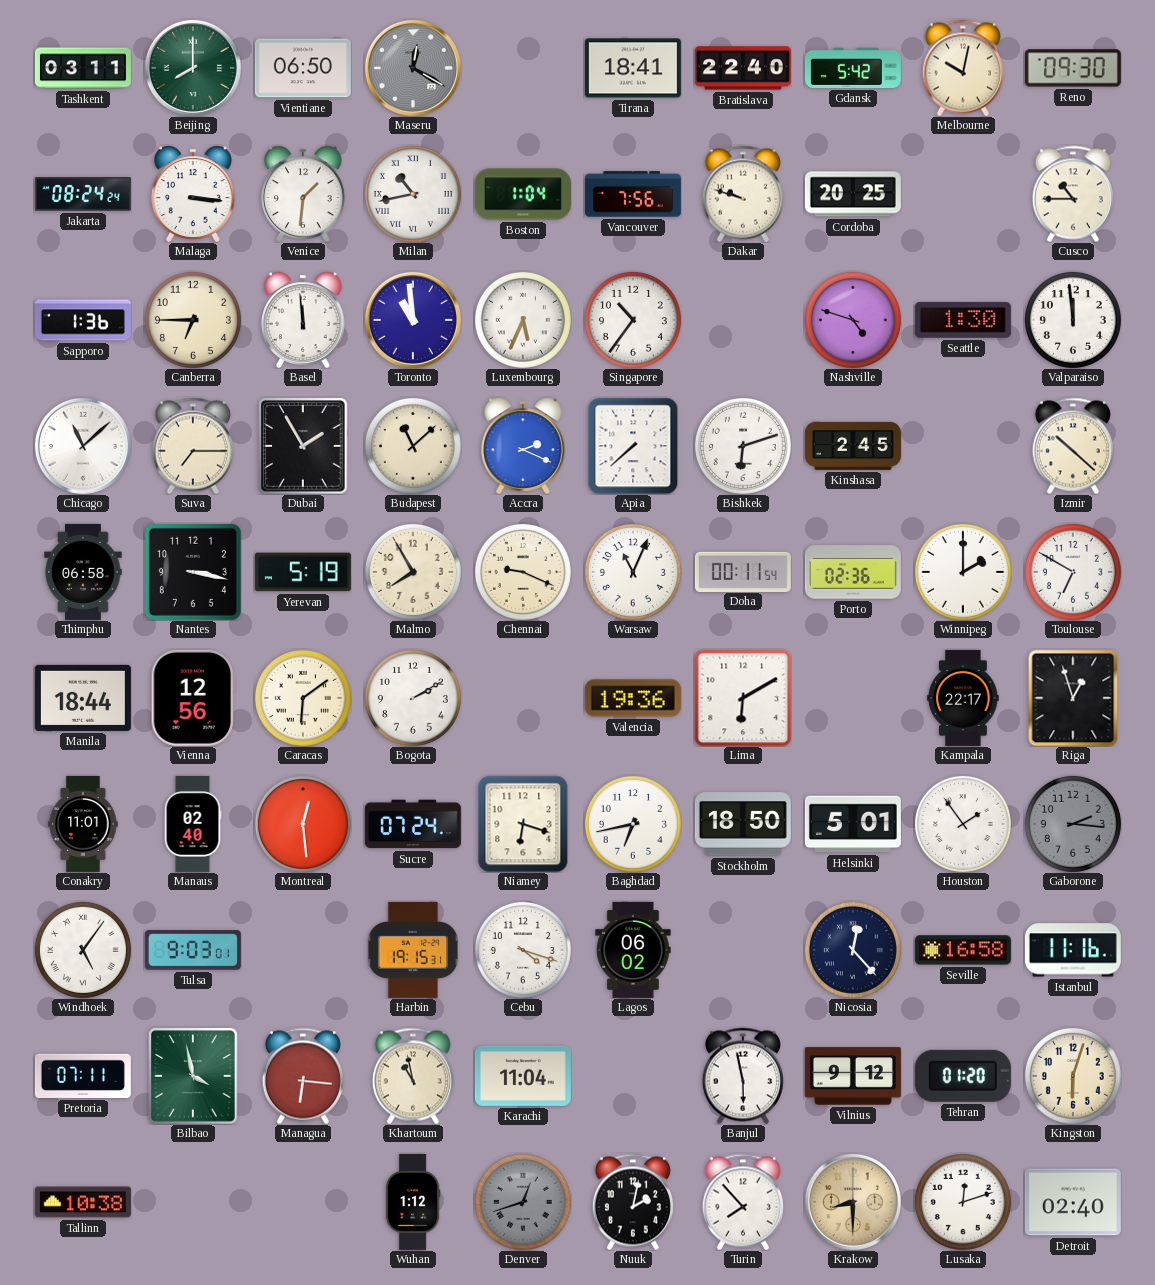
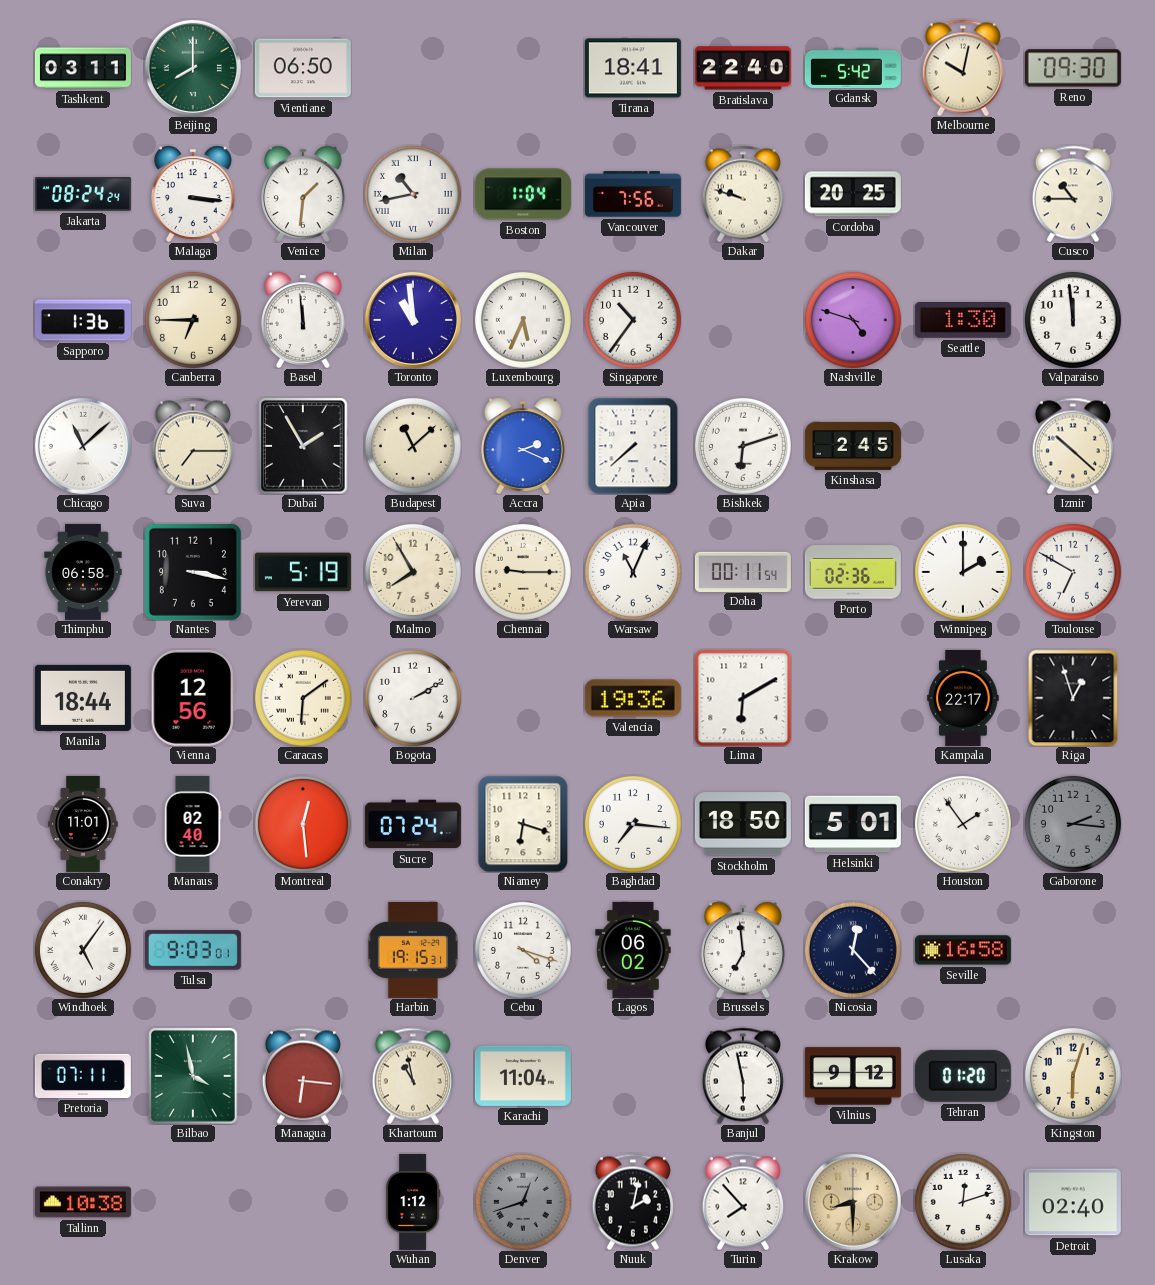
Maseru: 12:20 -> none
Chennai: 9:19 -> 9:15
Baghdad: 6:43 -> 7:16
Brussels: none -> 6:59
Istanbul: 11:16 -> none
